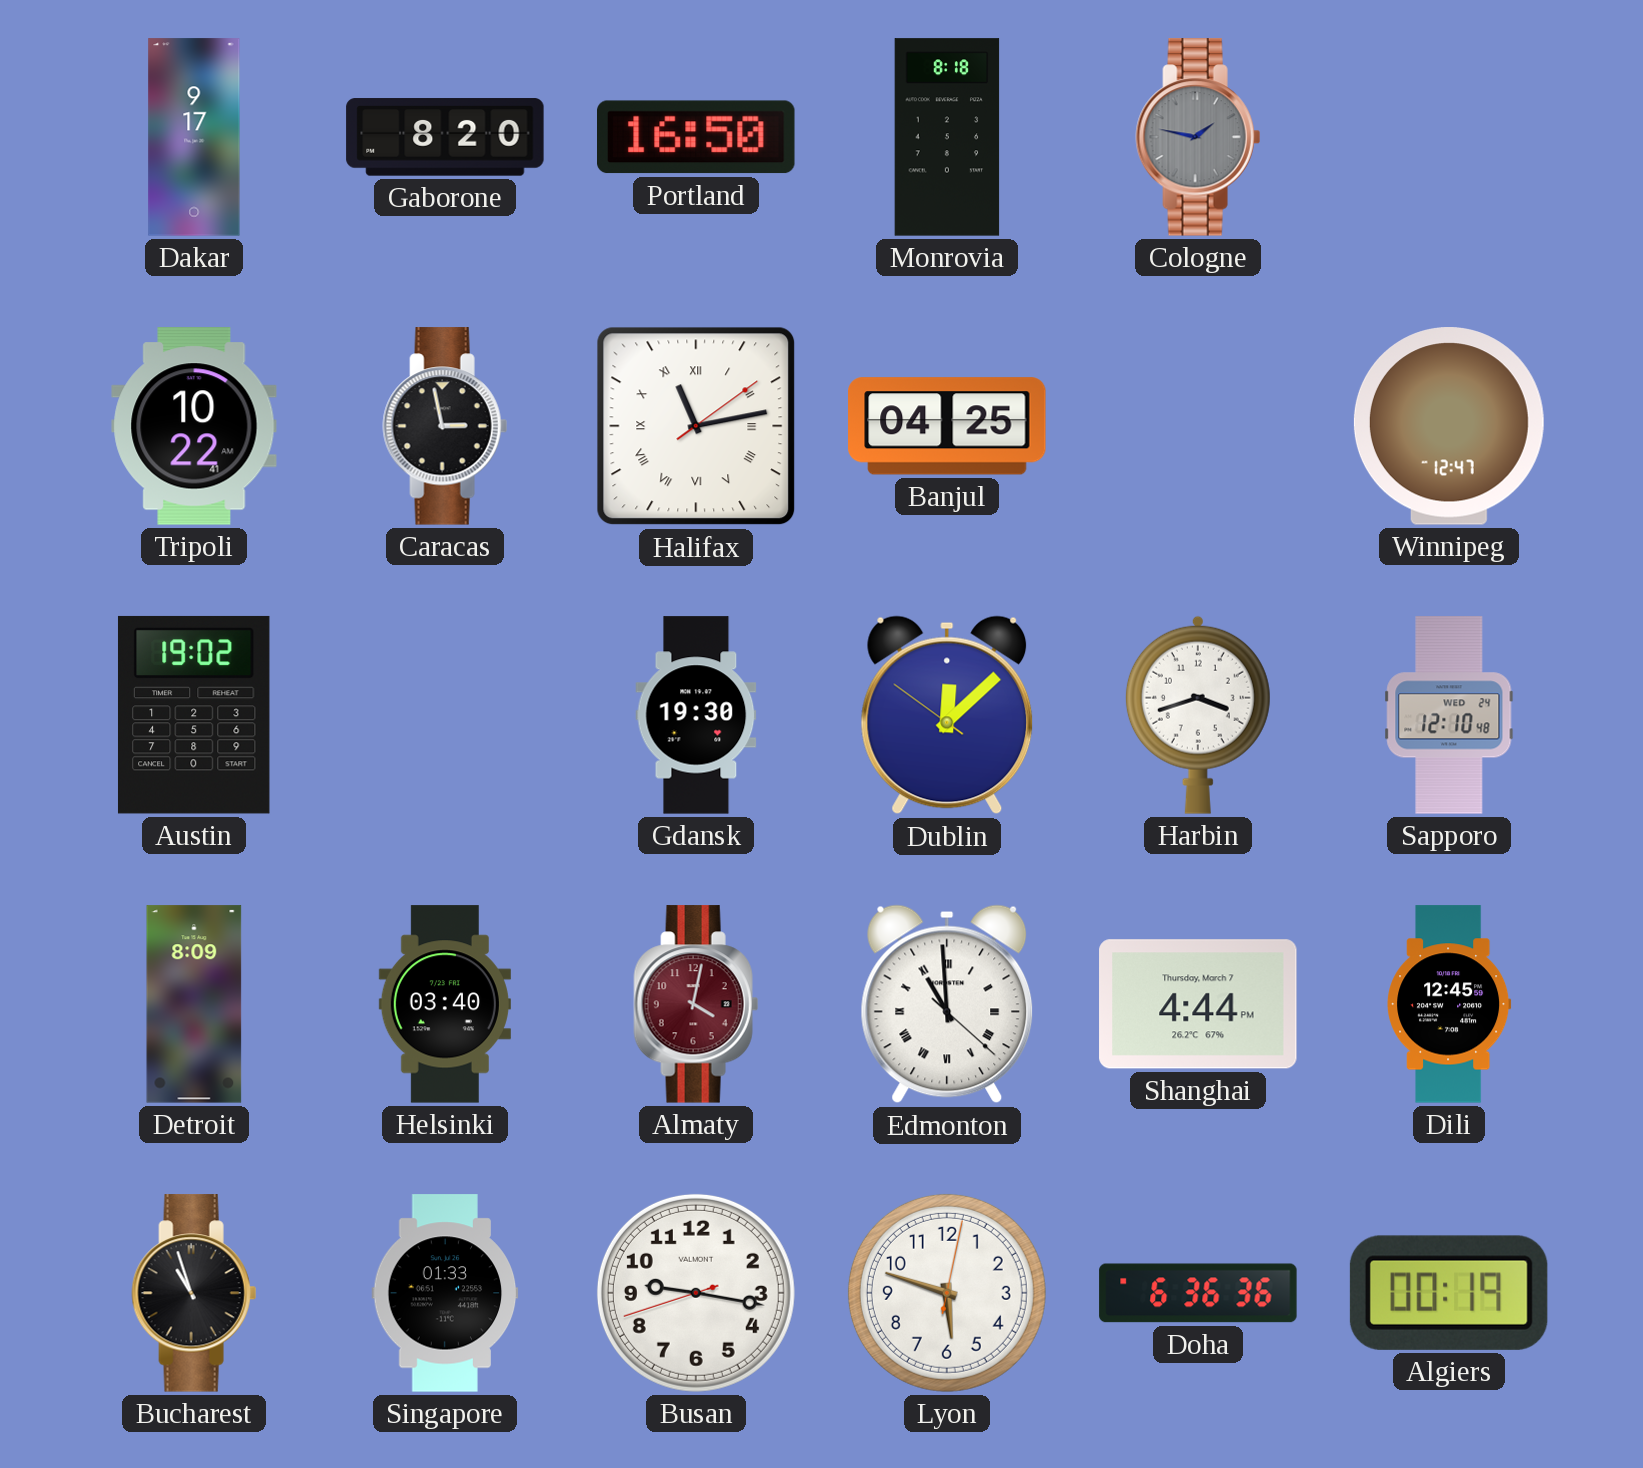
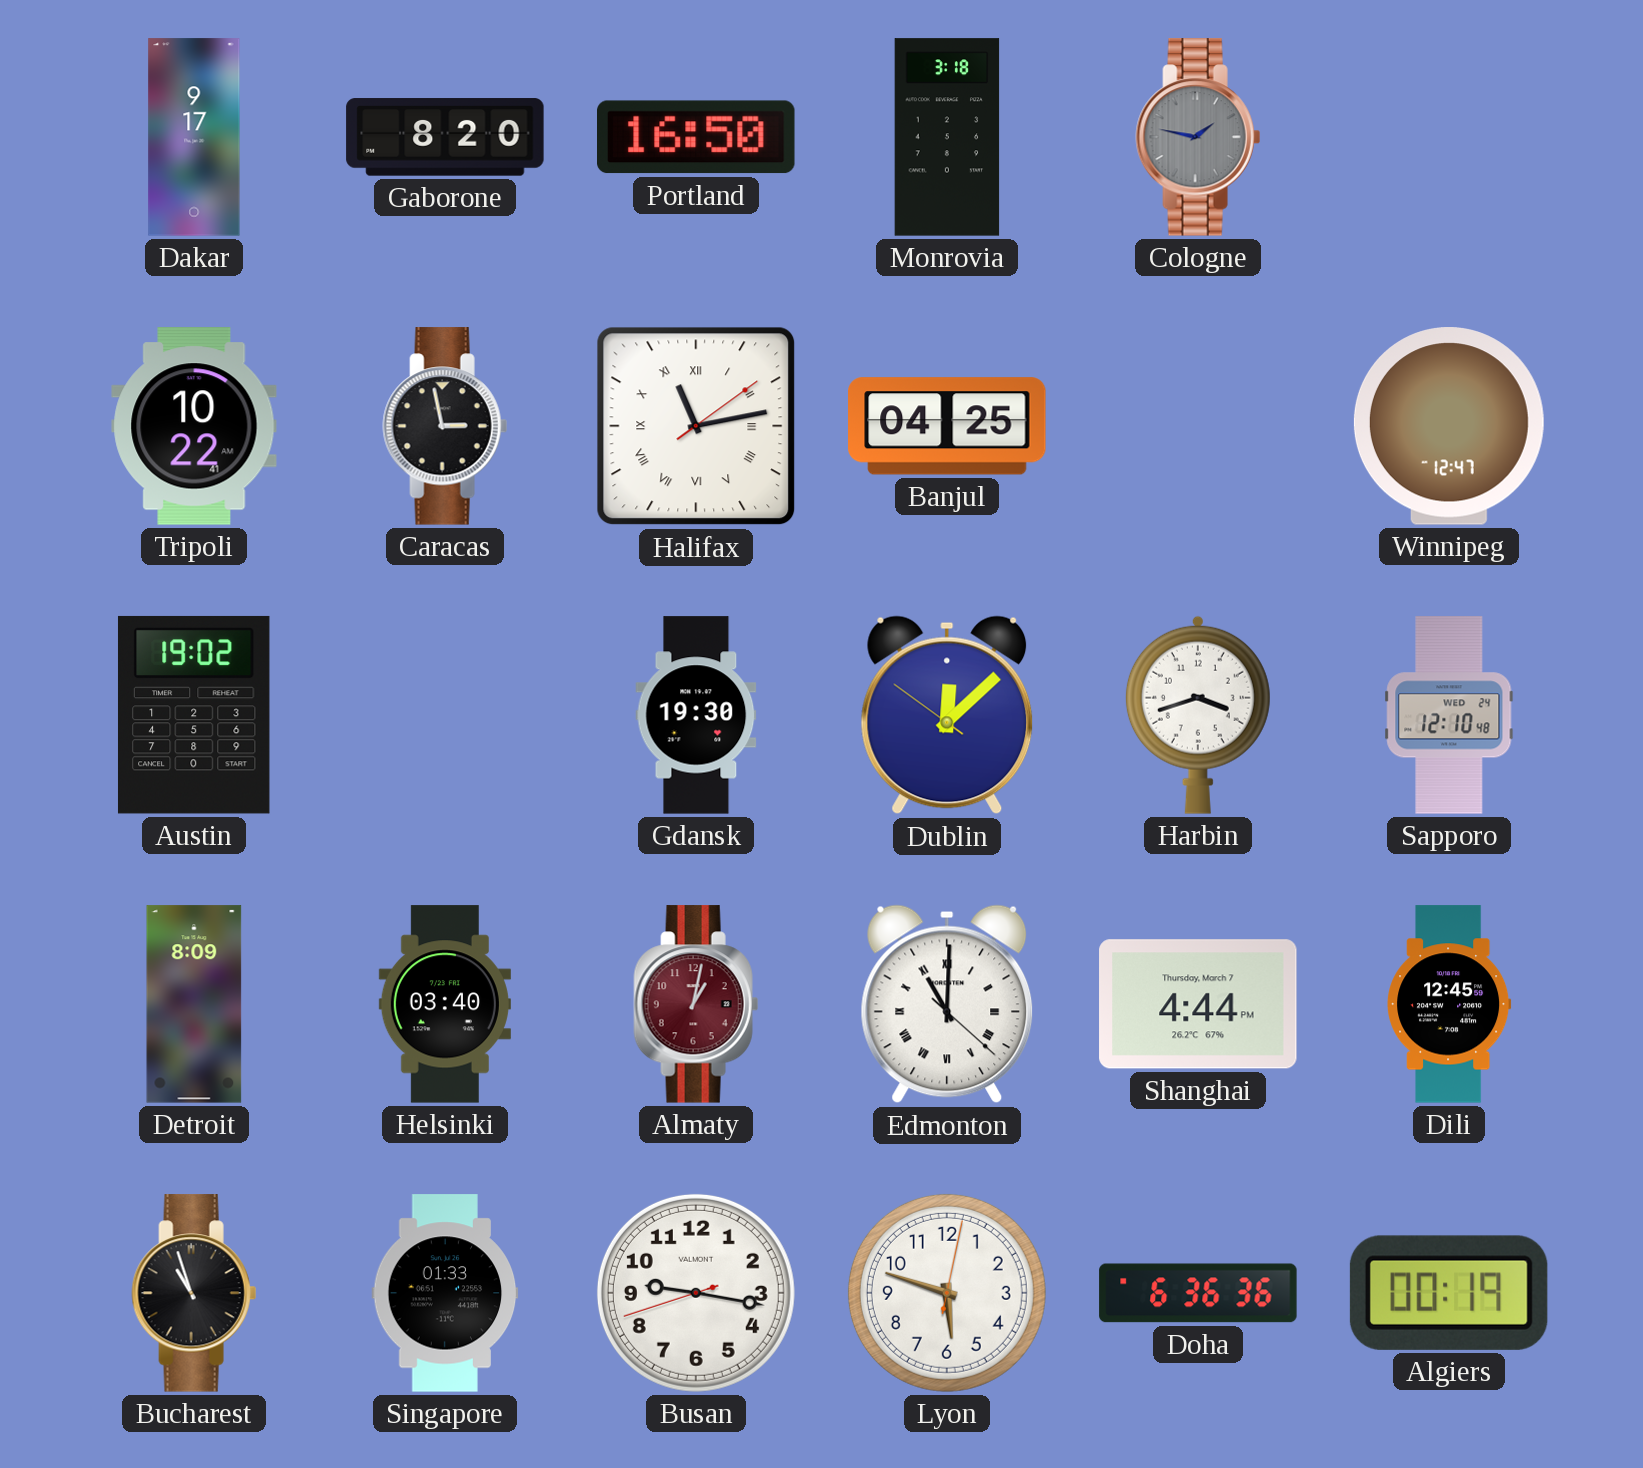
Monrovia: 8:18 -> 3:18
Almaty: 4:02 -> 1:02
Edmonton: 10:59 -> 11:00
